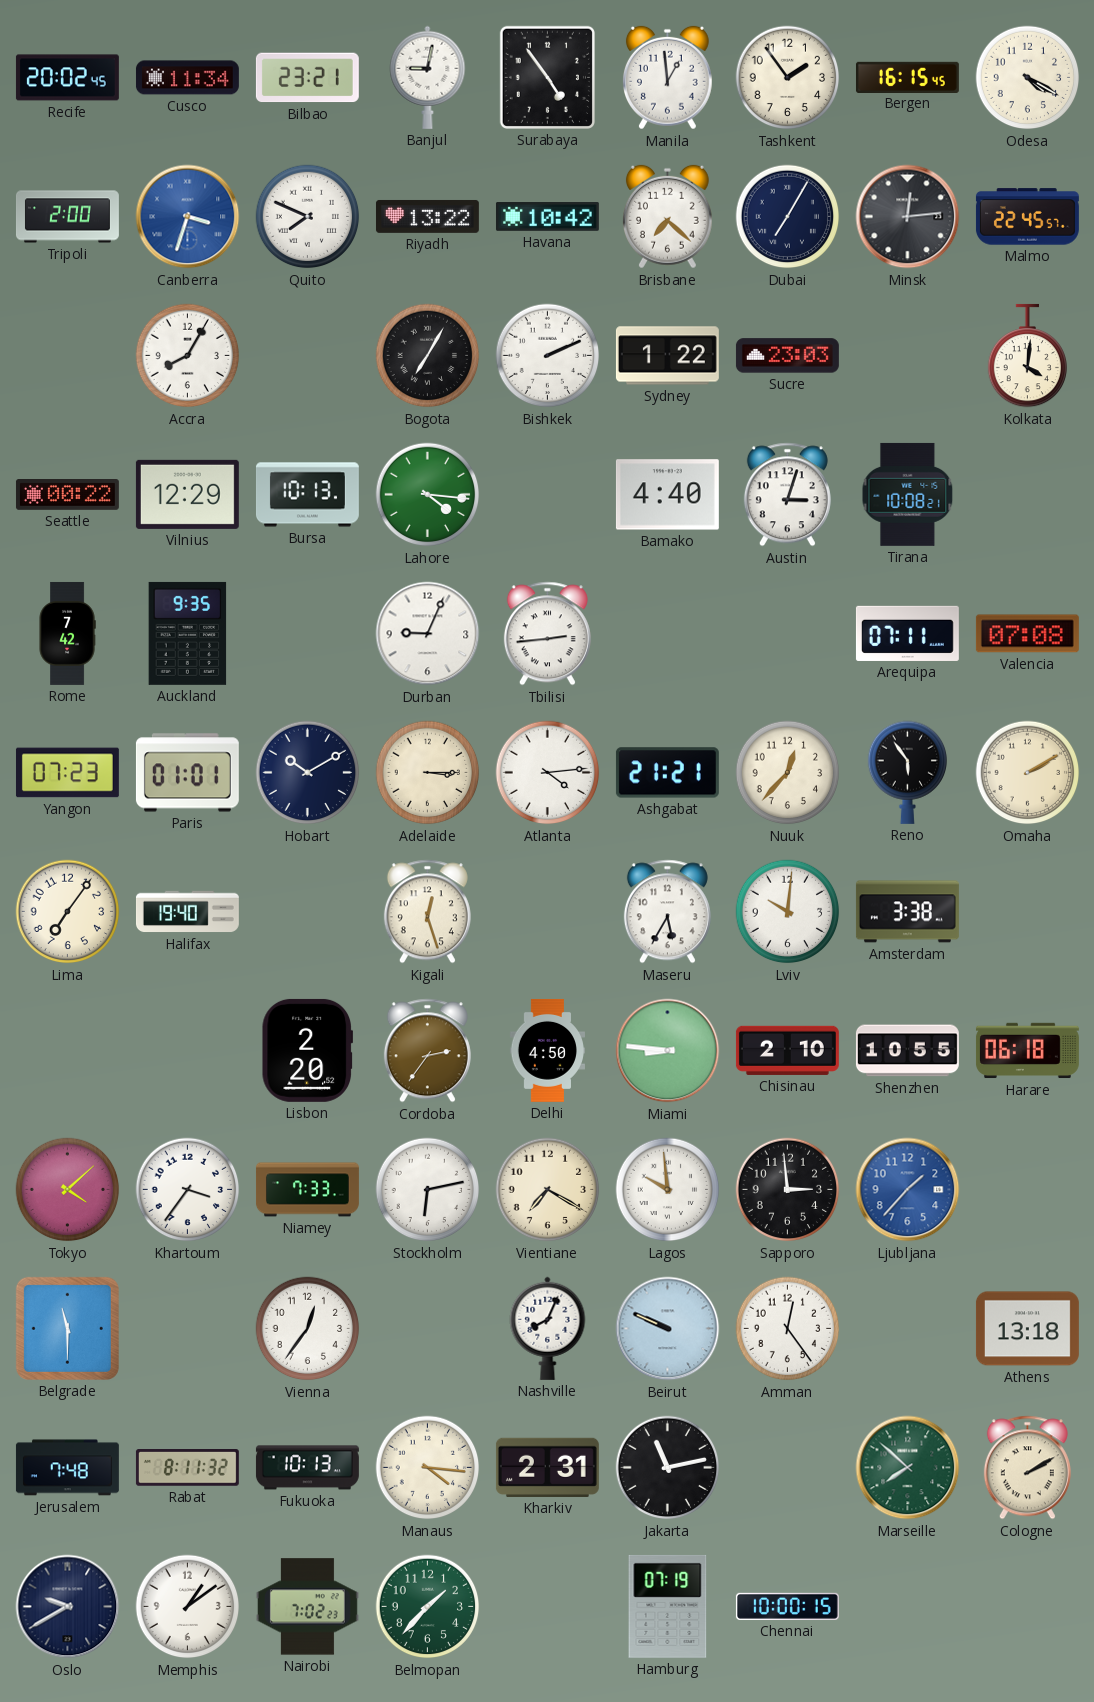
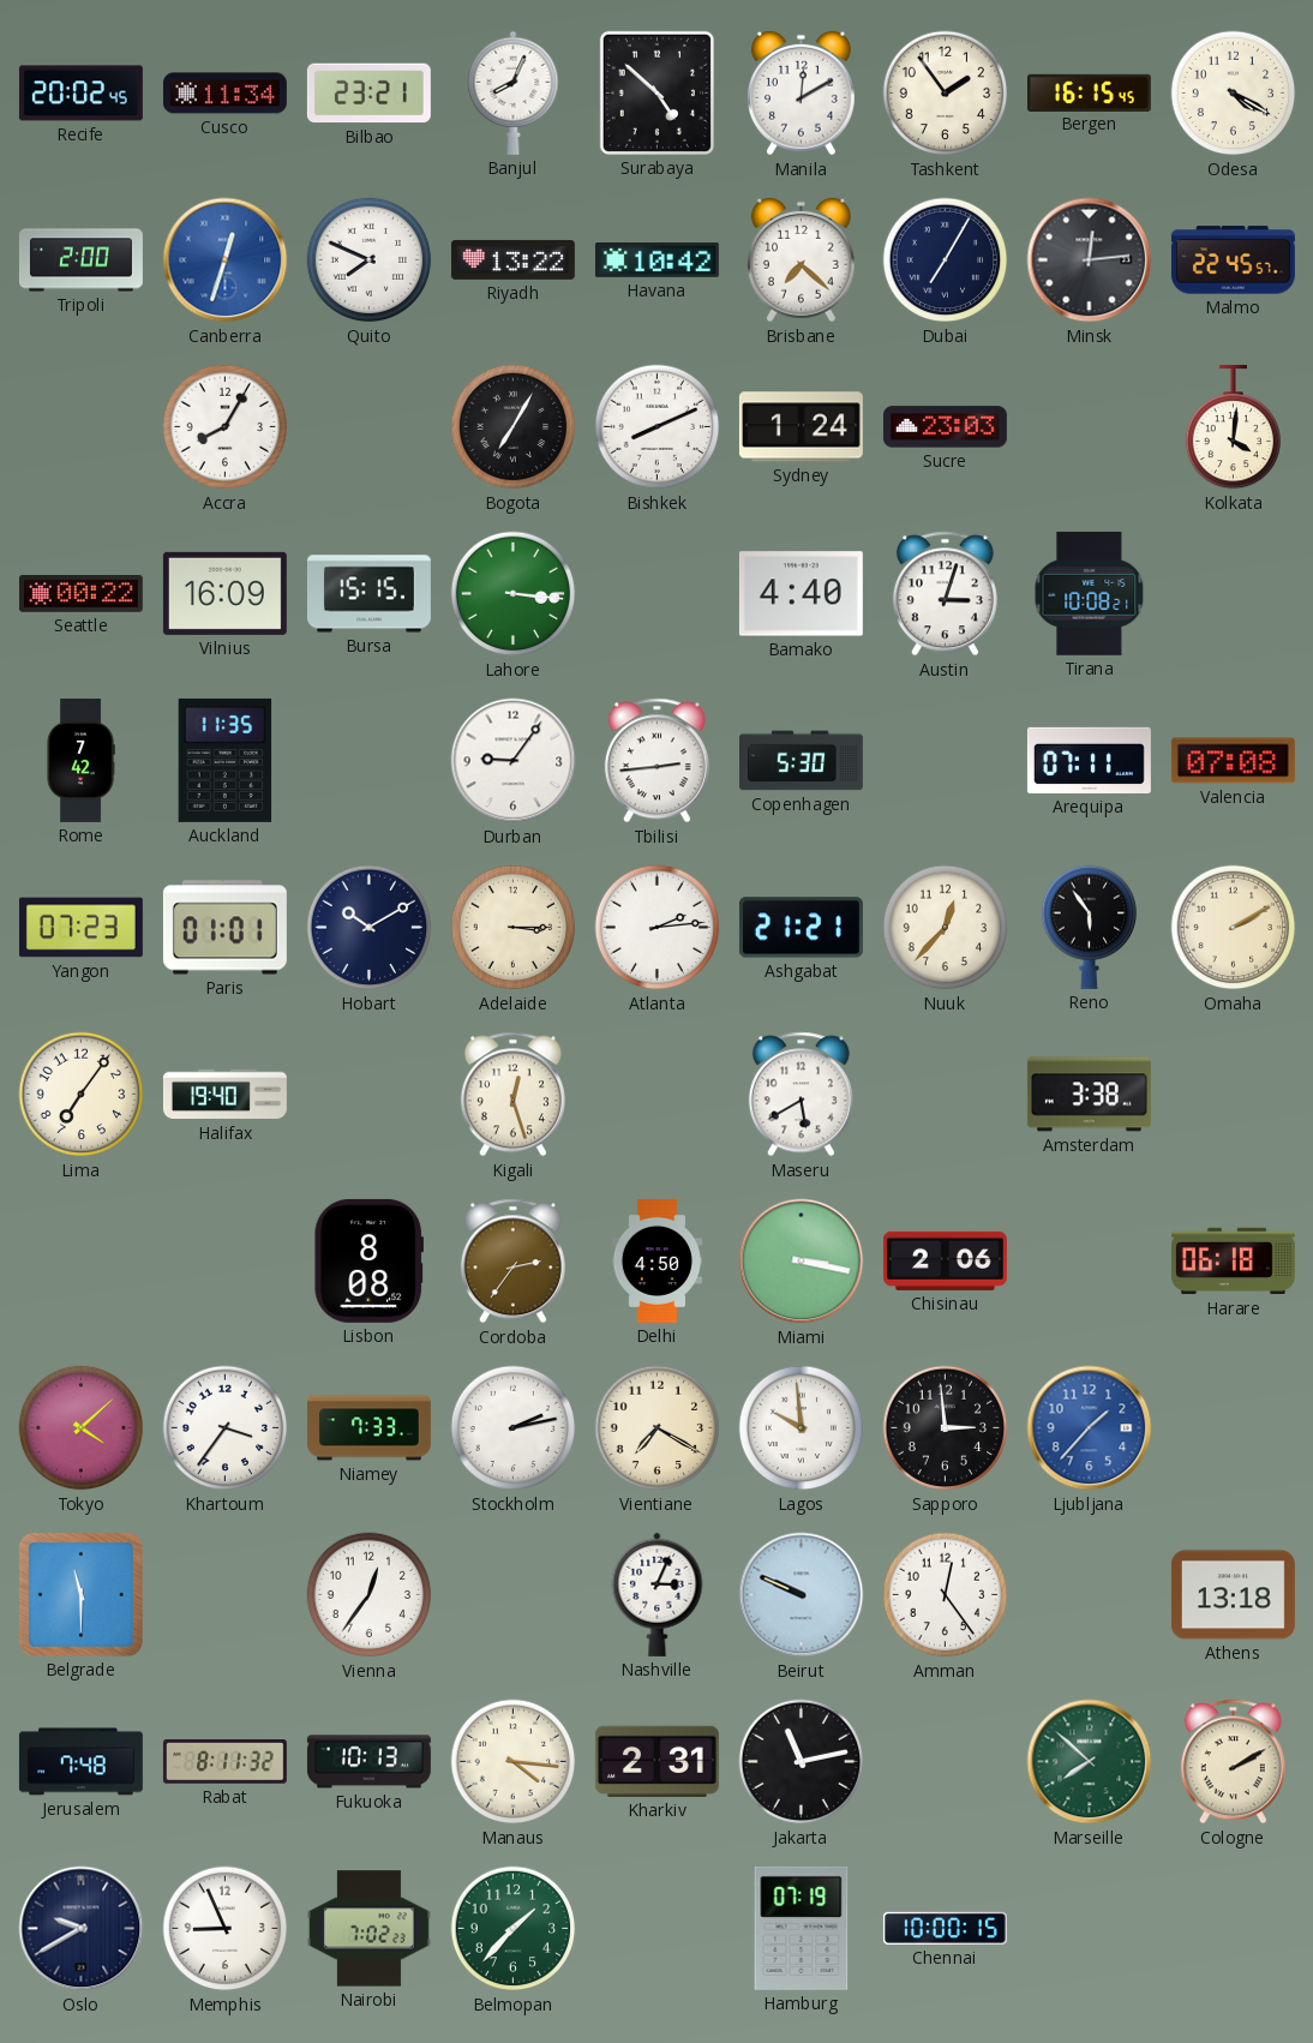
Banjul: 9:02 -> 8:04
Surabaya: 4:54 -> 4:52
Manila: 12:59 -> 12:10
Canberra: 3:33 -> 12:33
Bishkek: 2:11 -> 8:11
Sydney: 1:22 -> 1:24
Vilnius: 12:29 -> 16:09
Bursa: 10:13 -> 15:15
Lahore: 4:16 -> 3:16
Auckland: 9:35 -> 11:35
Durban: 9:04 -> 9:06
Copenhagen: none -> 5:30
Atlanta: 4:14 -> 2:14
Maseru: 5:35 -> 5:40
Lviv: 10:01 -> none
Lisbon: 2:20 -> 8:08
Miami: 8:46 -> 3:17
Chisinau: 2:10 -> 2:06
Shenzhen: 10:55 -> none
Stockholm: 6:13 -> 2:13
Nashville: 8:04 -> 3:04
Memphis: 1:09 -> 8:56
